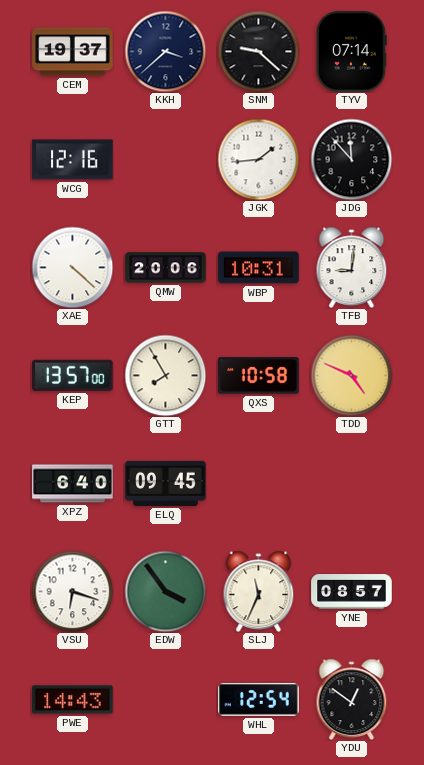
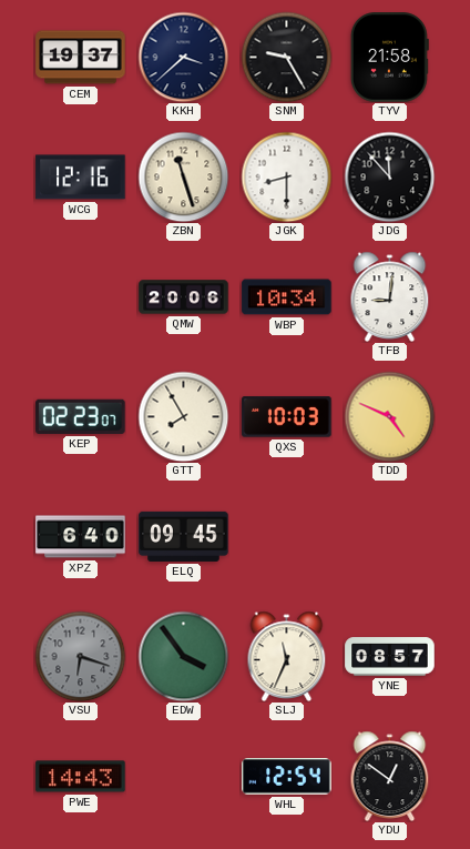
SNM: 9:22 -> 9:25
TYV: 07:14 -> 21:58
ZBN: none -> 11:27
JGK: 1:44 -> 8:30
XAE: 4:22 -> none
WBP: 10:31 -> 10:34
KEP: 13:57 -> 02:23
QXS: 10:58 -> 10:03
VSU dial: white -> grey
